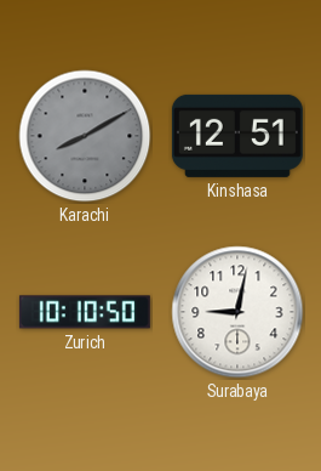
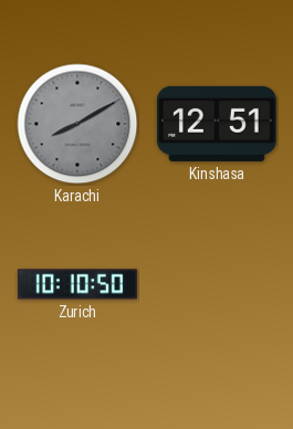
Surabaya: 9:02 -> none
